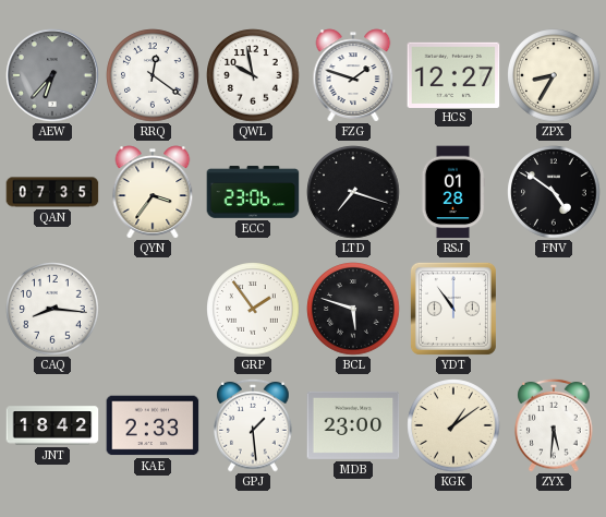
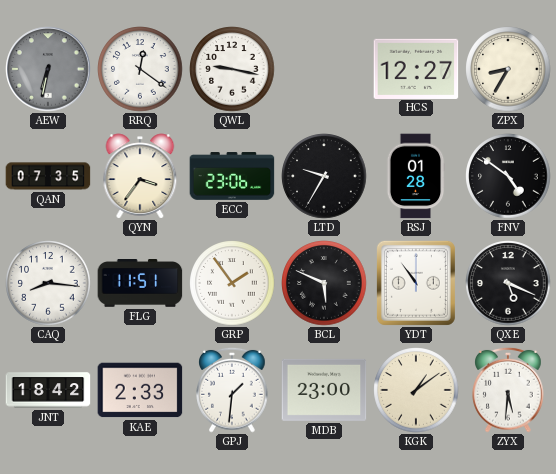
AEW: 6:37 -> 6:32
QWL: 9:58 -> 9:17
FZG: 1:48 -> none
LTD: 7:18 -> 9:35
FLG: none -> 11:51
BCL: 5:48 -> 5:49
QXE: none -> 5:19
GPJ: 1:29 -> 1:31
